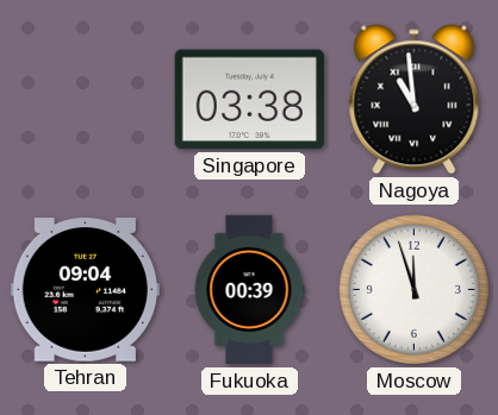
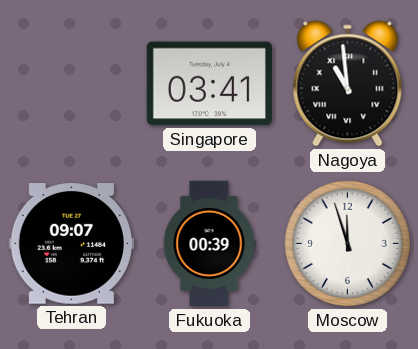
Singapore: 03:38 -> 03:41
Tehran: 09:04 -> 09:07
